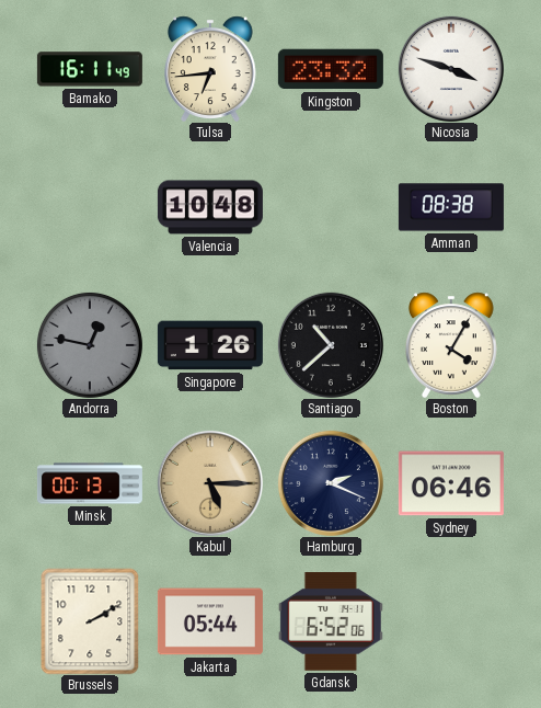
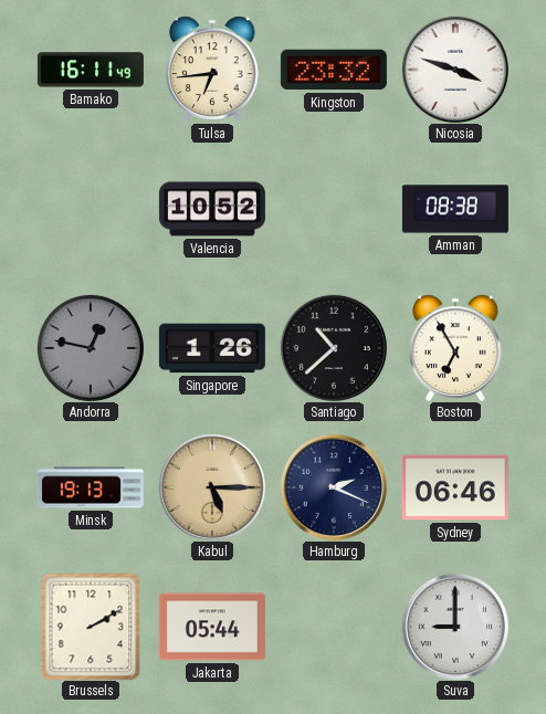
Valencia: 10:48 -> 10:52
Boston: 4:05 -> 6:55
Minsk: 00:13 -> 19:13
Gdansk: 6:52 -> none
Suva: none -> 9:00
